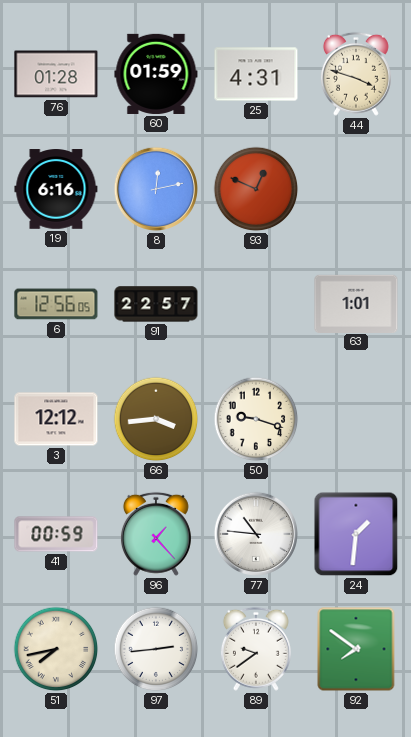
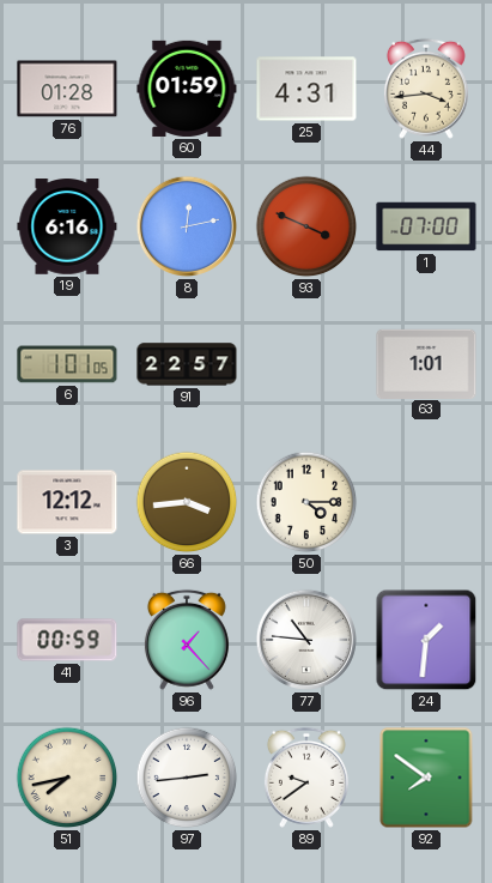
44: 3:48 -> 3:44
93: 12:49 -> 3:49
1: none -> 07:00
6: 12:56 -> 1:01
50: 9:18 -> 4:15
